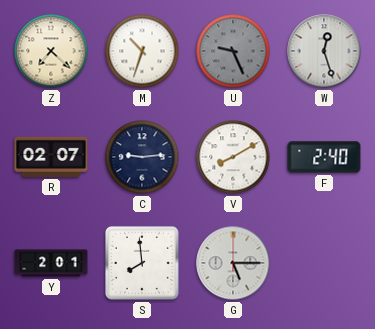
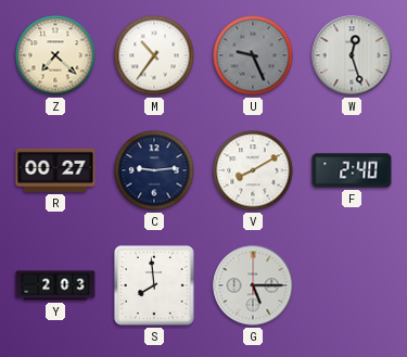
M: 10:33 -> 10:36
R: 02:07 -> 00:27
Y: 2:01 -> 2:03
